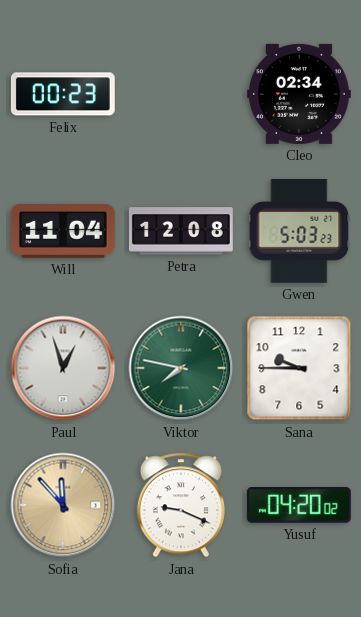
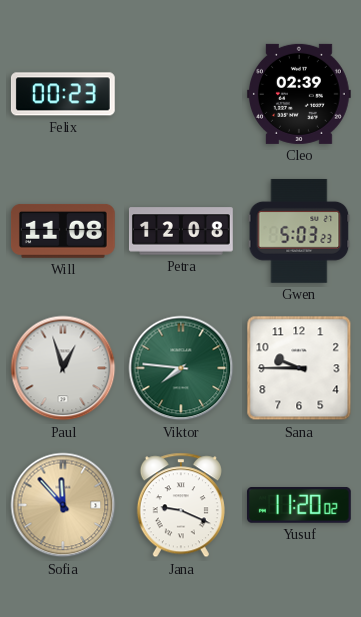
Cleo: 02:34 -> 02:39
Will: 11:04 -> 11:08
Viktor: 7:47 -> 7:46
Yusuf: 04:20 -> 11:20
